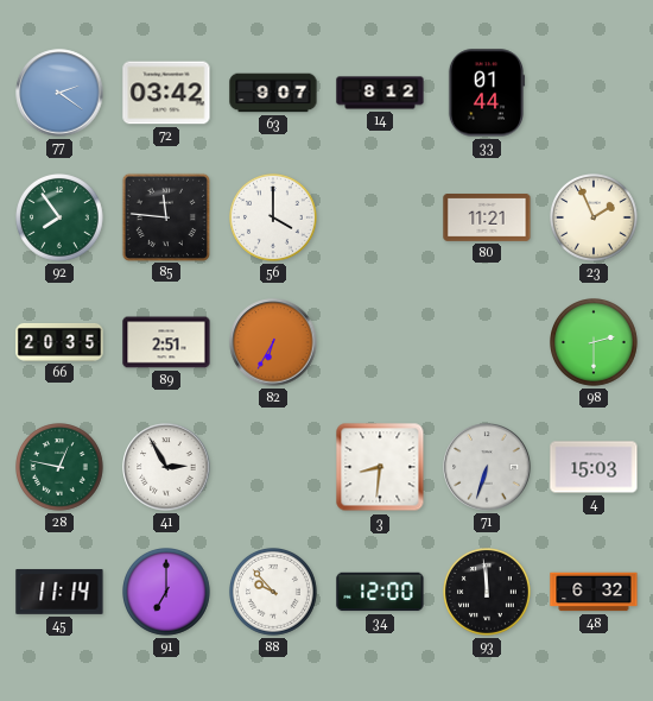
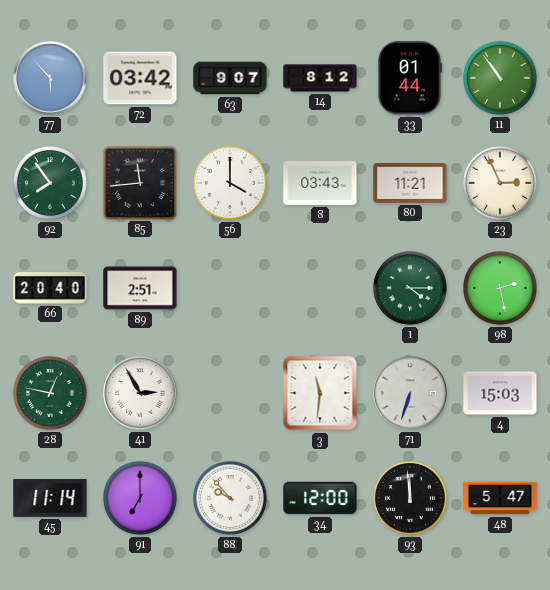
77: 2:21 -> 5:53
11: none -> 10:54
85: 11:46 -> 11:44
8: none -> 03:43
23: 1:56 -> 2:56
66: 20:35 -> 20:40
82: 6:35 -> none
1: none -> 4:15
98: 2:30 -> 2:28
3: 8:31 -> 11:31
48: 6:32 -> 5:47
